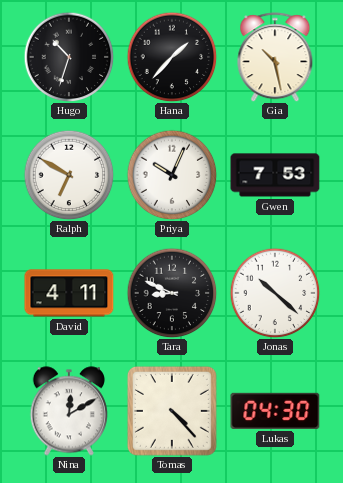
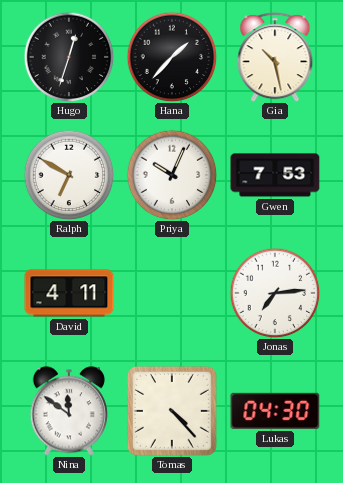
Hugo: 10:33 -> 12:33
Tara: 8:49 -> none
Jonas: 10:22 -> 7:14
Nina: 12:10 -> 11:51
